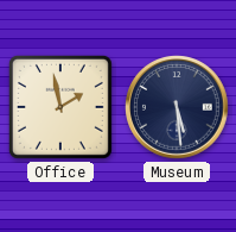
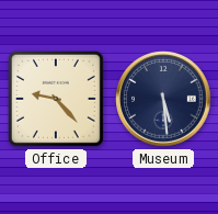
Office: 1:58 -> 9:23
